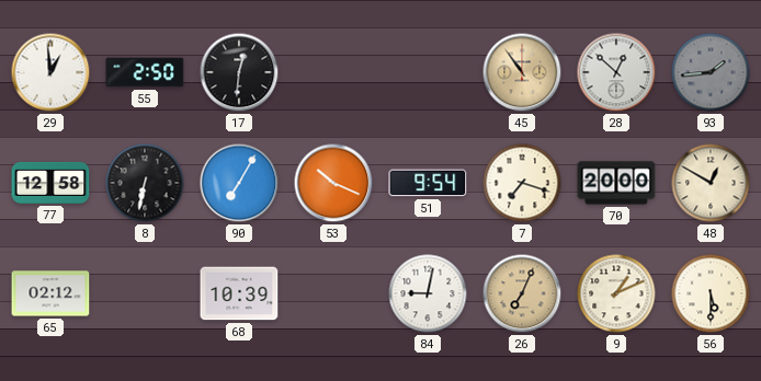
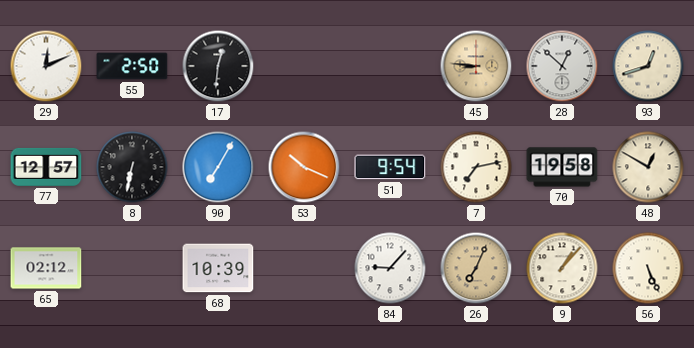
29: 12:59 -> 12:11
45: 10:54 -> 8:46
93: 1:44 -> 12:42
93 dial: grey -> cream
77: 12:58 -> 12:57
7: 7:18 -> 7:13
70: 20:00 -> 19:58
84: 9:02 -> 9:07
9: 1:11 -> 1:07
56: 5:30 -> 5:26
